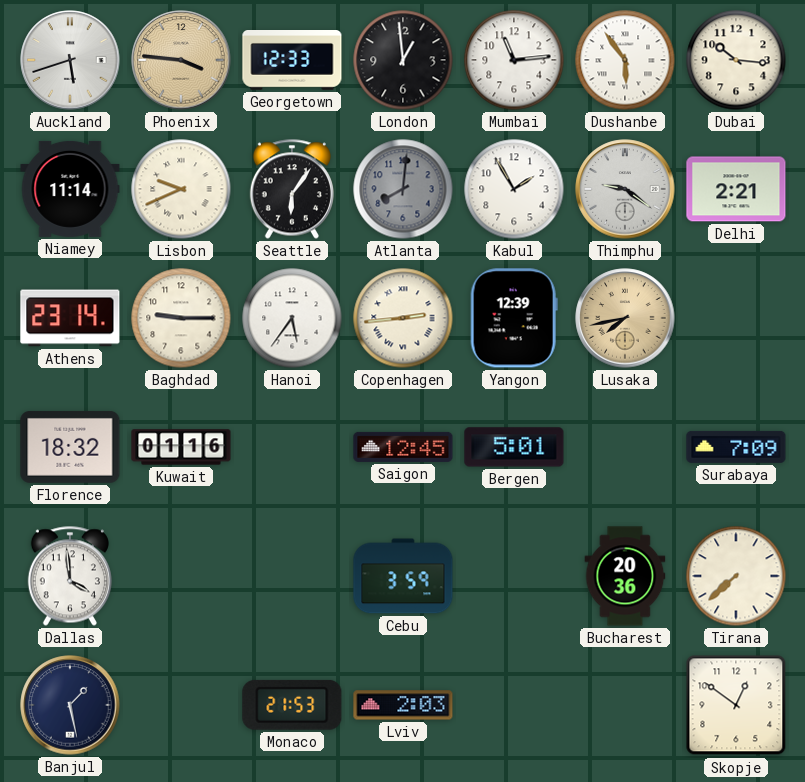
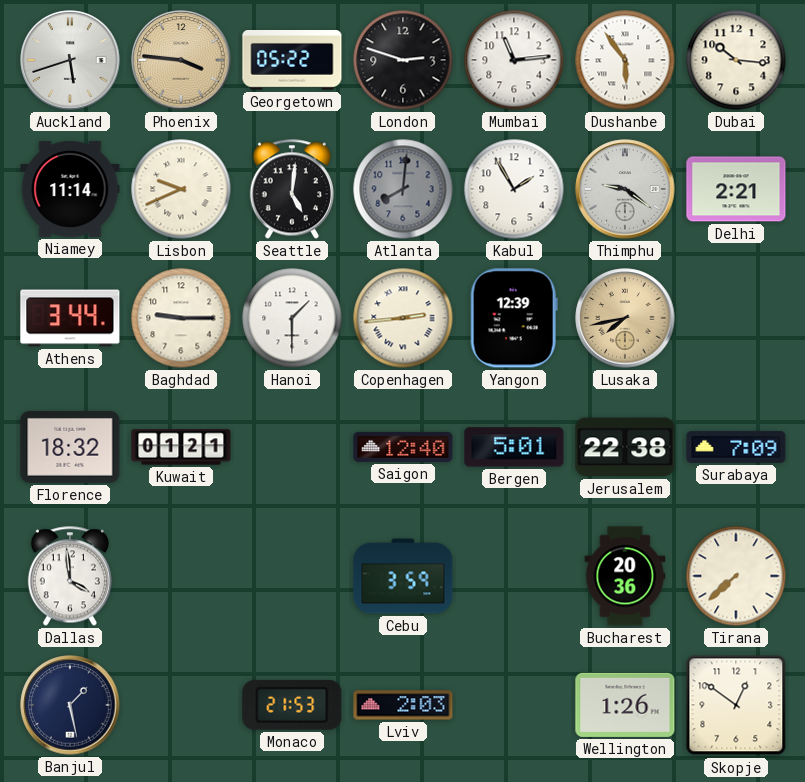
Georgetown: 12:33 -> 05:22
London: 12:59 -> 2:48
Seattle: 6:06 -> 5:01
Athens: 23:14 -> 3:44
Hanoi: 5:36 -> 1:30
Kuwait: 01:16 -> 01:21
Saigon: 12:45 -> 12:40
Jerusalem: none -> 22:38
Wellington: none -> 1:26
